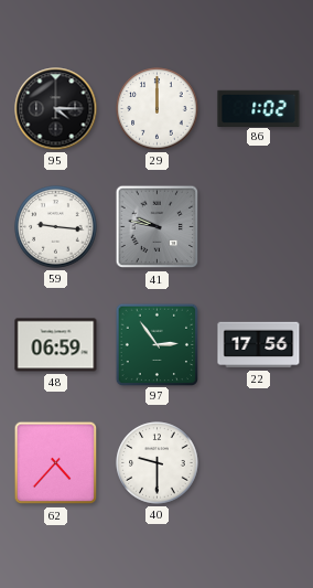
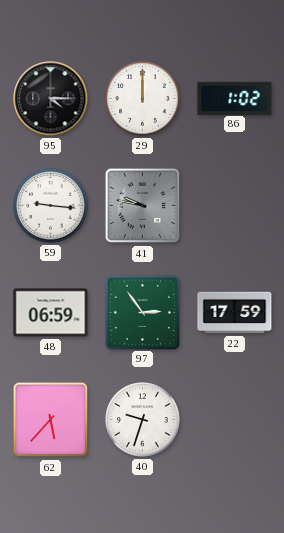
22: 17:56 -> 17:59
62: 4:37 -> 5:37
40: 9:30 -> 9:33
